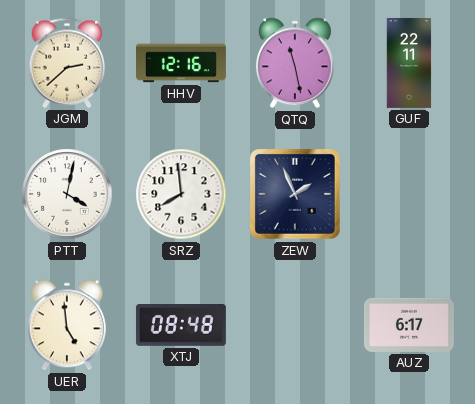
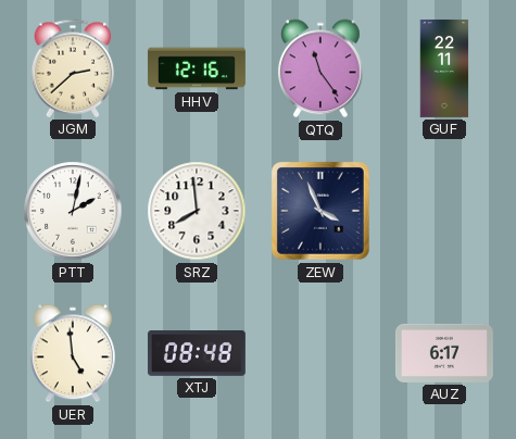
QTQ: 11:28 -> 11:24
PTT: 4:02 -> 2:02
ZEW: 1:56 -> 3:56
